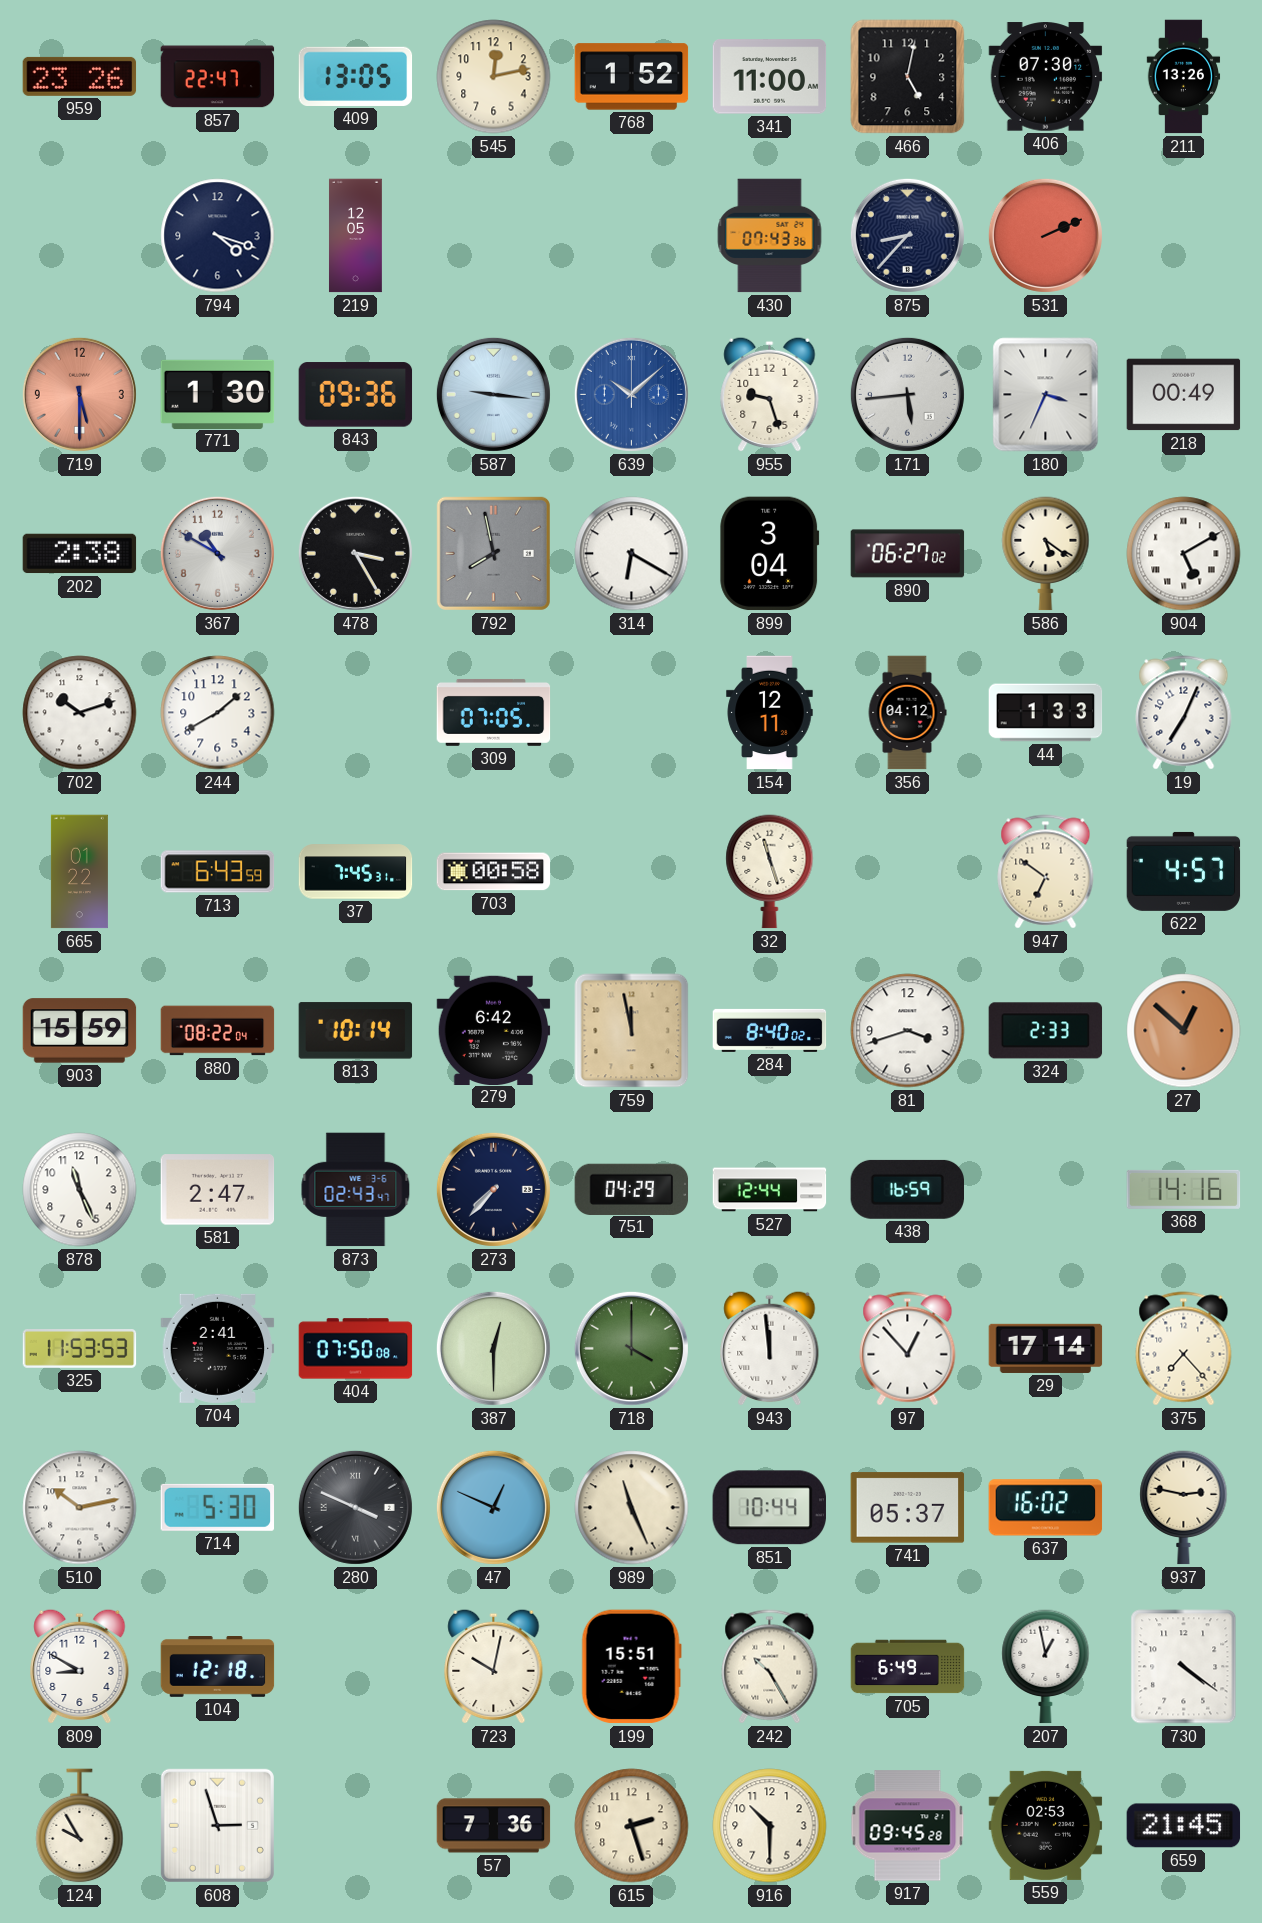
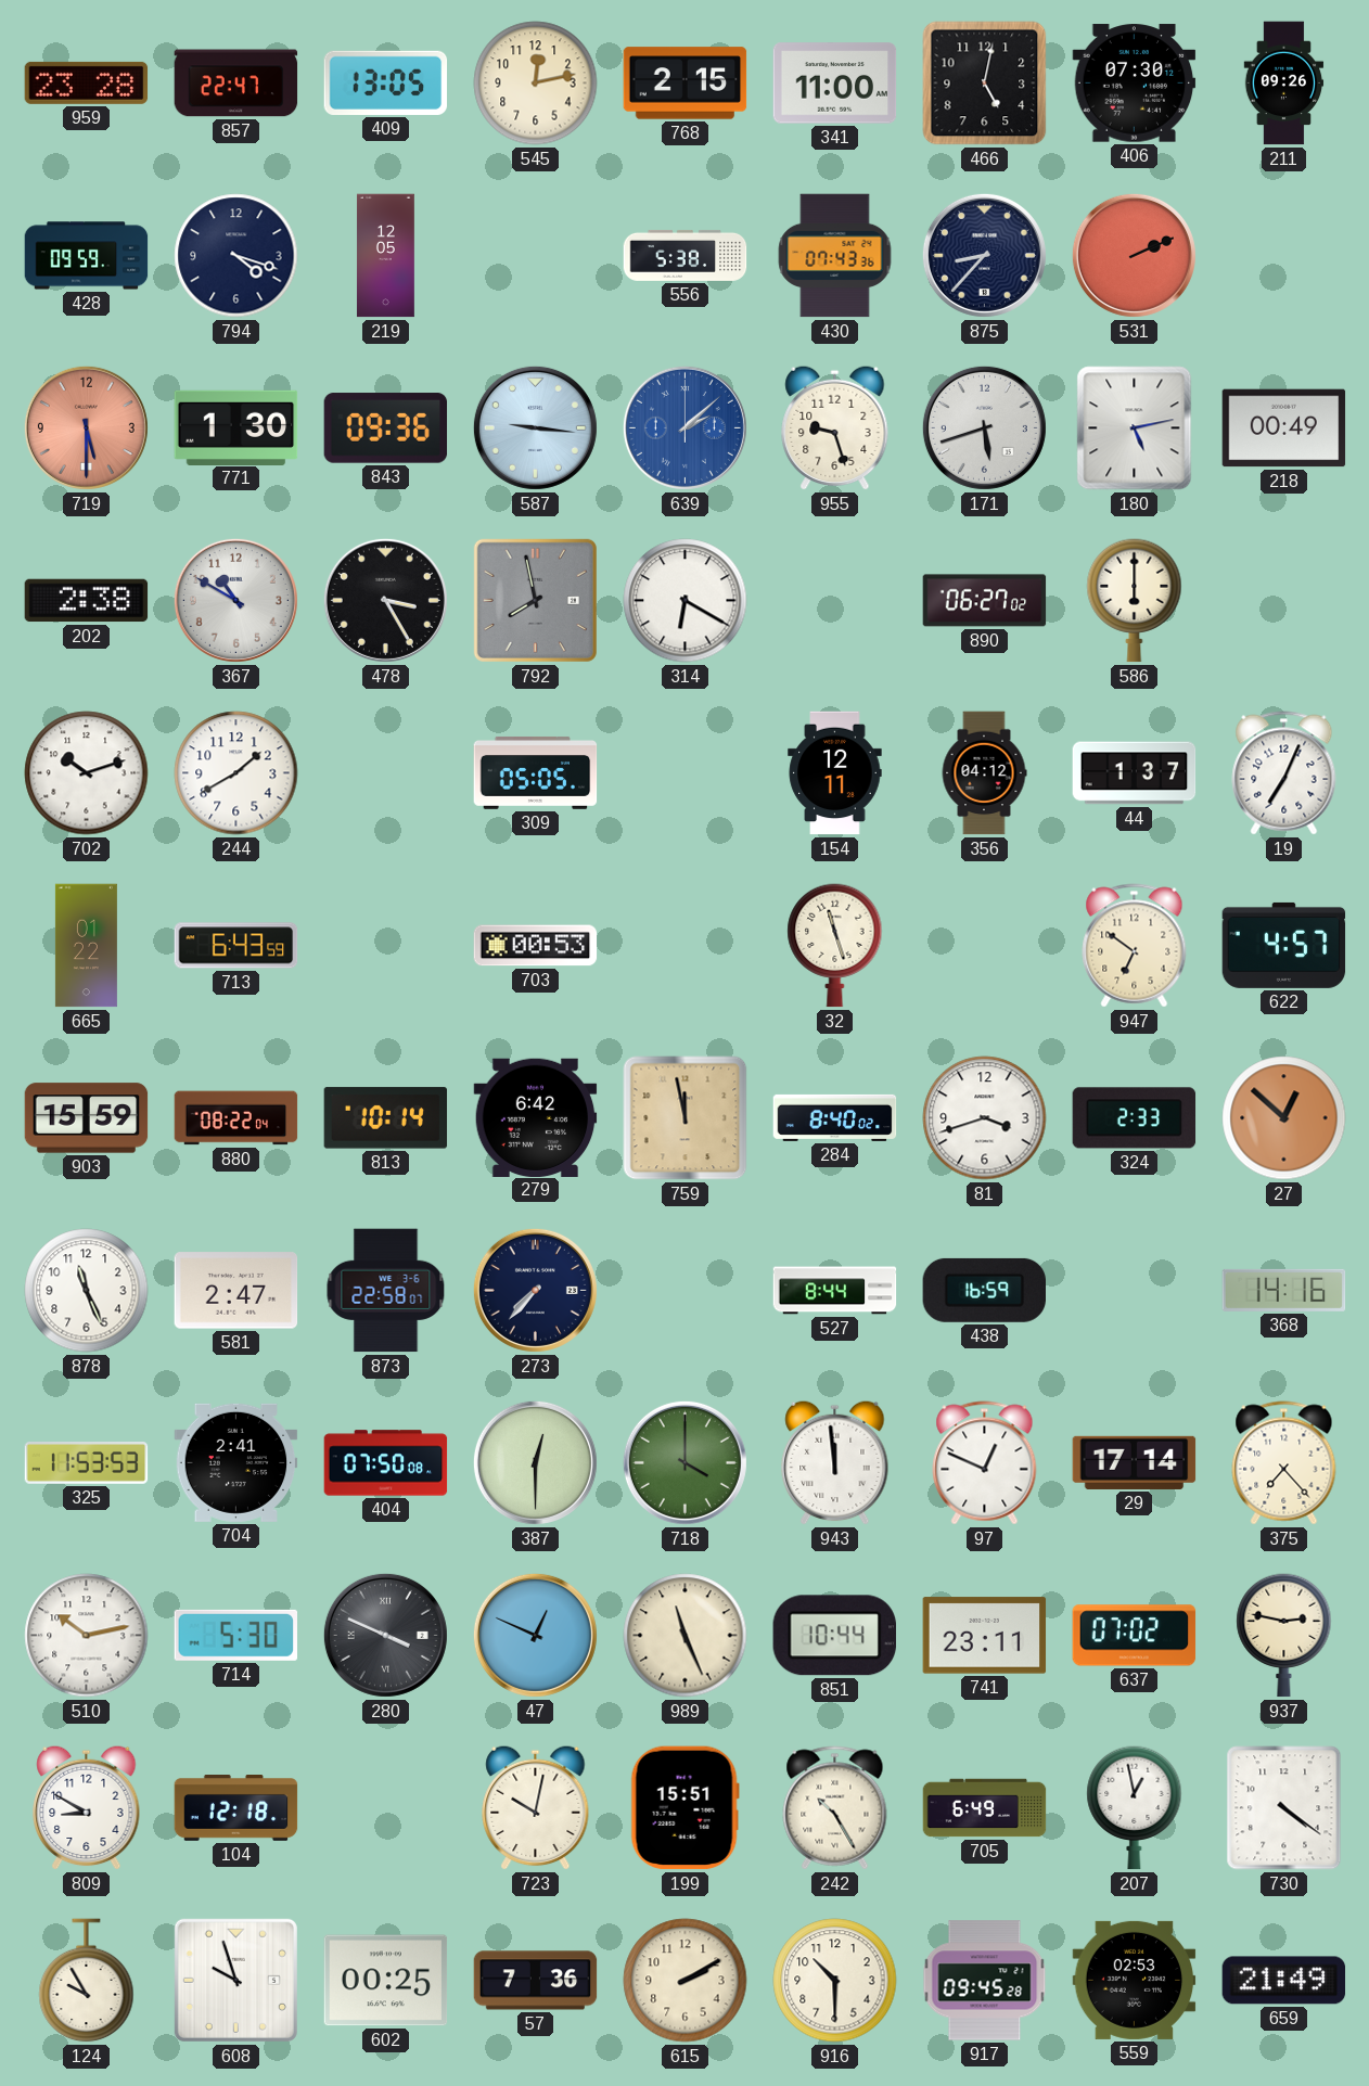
959: 23:26 -> 23:28
768: 1:52 -> 2:15
211: 13:26 -> 09:26
428: none -> 09:59
556: none -> 5:38
639: 10:08 -> 2:08
171: 5:44 -> 5:42
180: 3:34 -> 5:13
899: 3:04 -> none
586: 5:21 -> 6:00
904: 5:10 -> none
309: 07:05 -> 05:05
44: 1:33 -> 1:37
37: 7:45 -> none
703: 00:58 -> 00:53
873: 02:43 -> 22:58
751: 04:29 -> none
527: 12:44 -> 8:44
97: 12:53 -> 12:49
741: 05:37 -> 23:11
637: 16:02 -> 07:02
608: 2:57 -> 9:57
602: none -> 00:25
615: 2:27 -> 2:10
659: 21:45 -> 21:49
